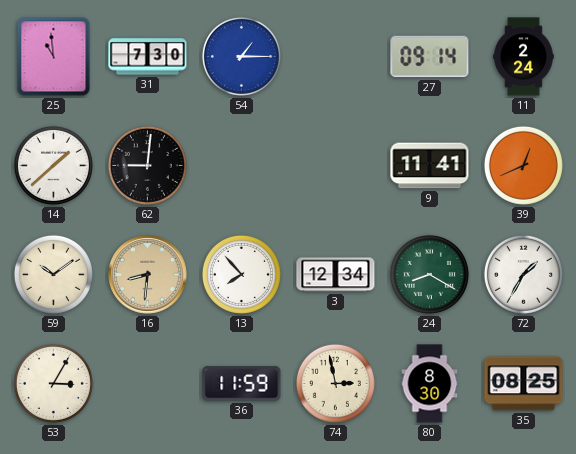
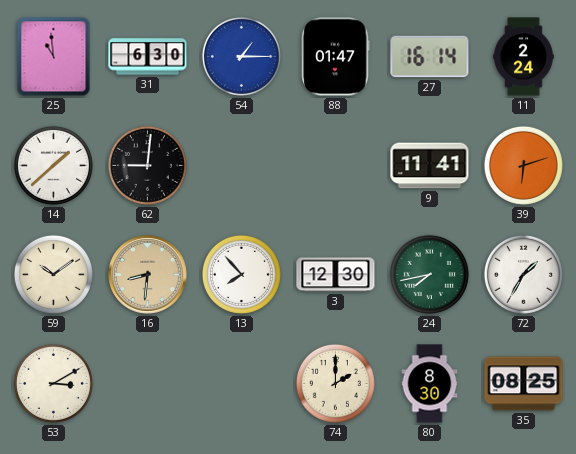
31: 7:30 -> 6:30
88: none -> 01:47
27: 09:14 -> 16:14
39: 12:41 -> 6:12
3: 12:34 -> 12:30
24: 8:20 -> 7:43
53: 3:05 -> 3:10
36: 11:59 -> none
74: 2:58 -> 2:00
